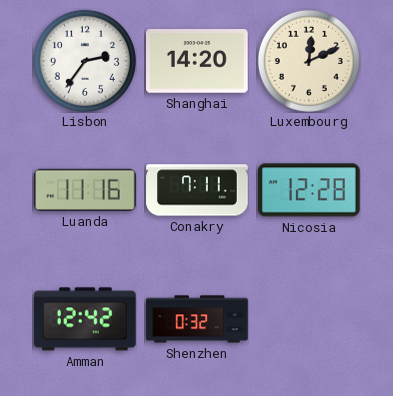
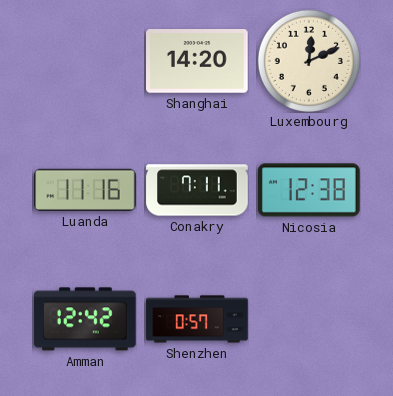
Lisbon: 2:36 -> none
Nicosia: 12:28 -> 12:38
Shenzhen: 0:32 -> 0:57
